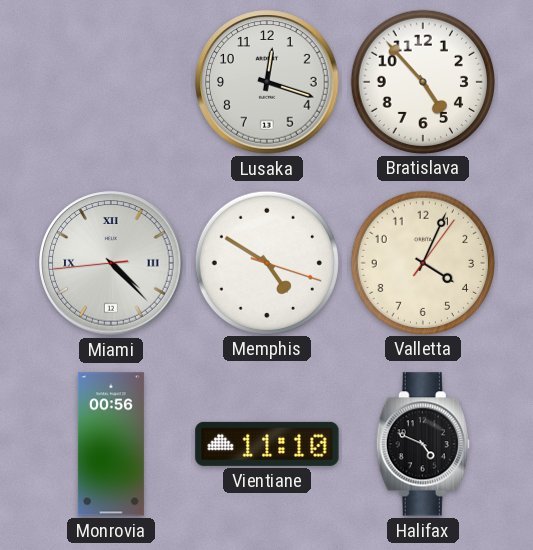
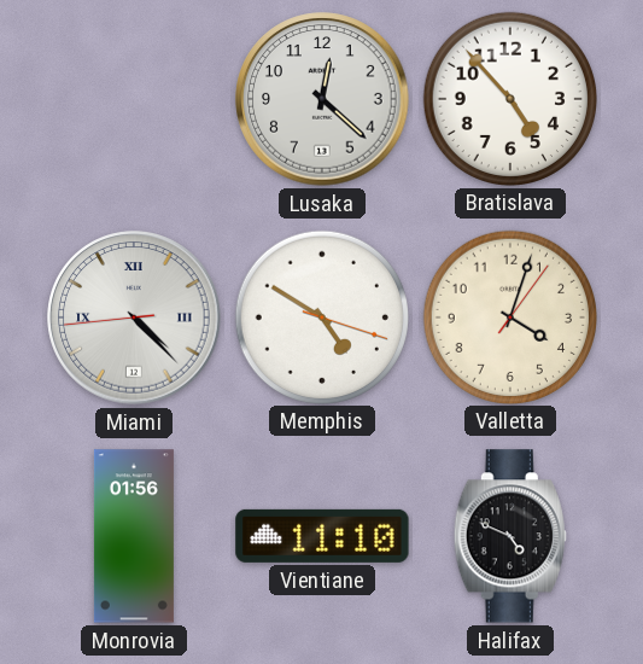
Lusaka: 12:18 -> 12:22
Valletta: 4:04 -> 4:03
Monrovia: 00:56 -> 01:56
